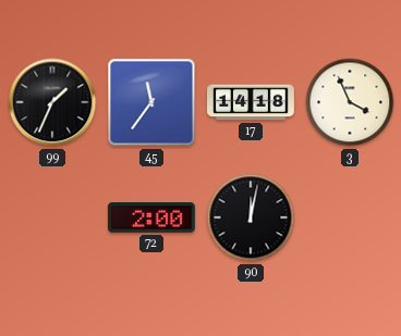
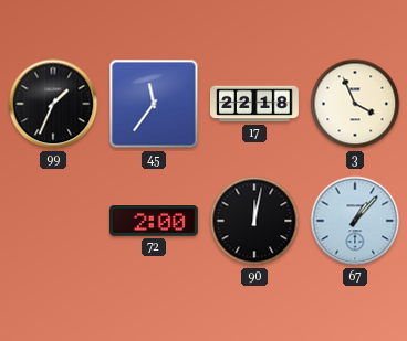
17: 14:18 -> 22:18
67: none -> 1:07
